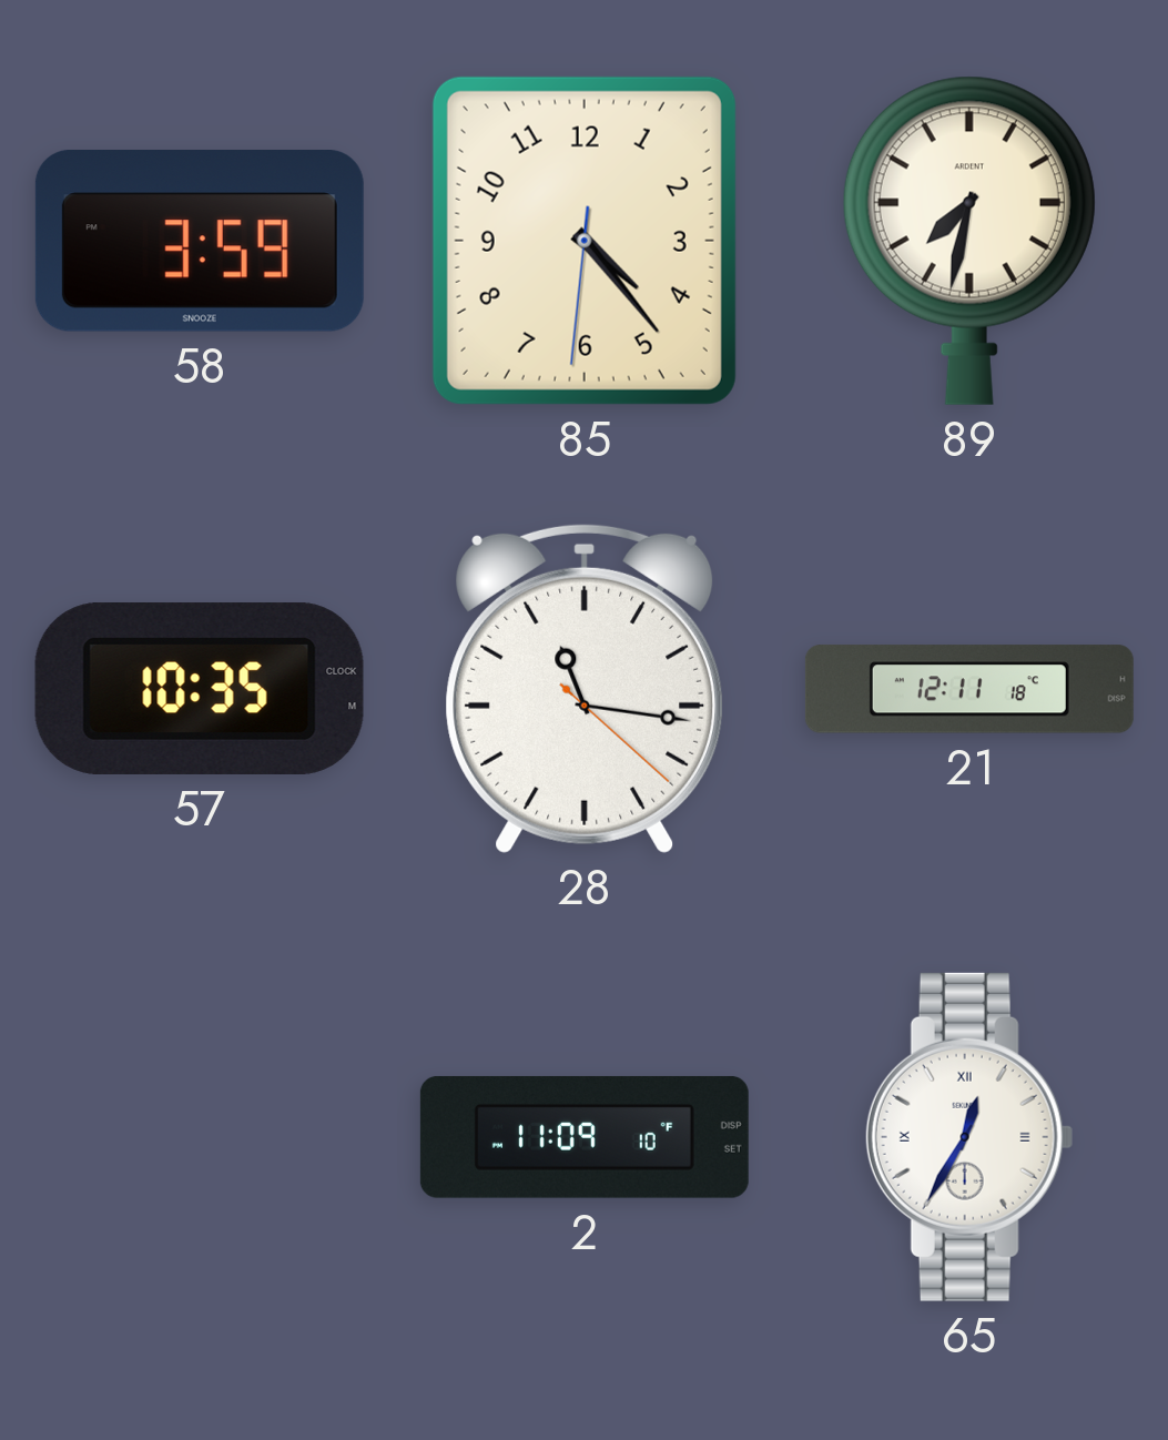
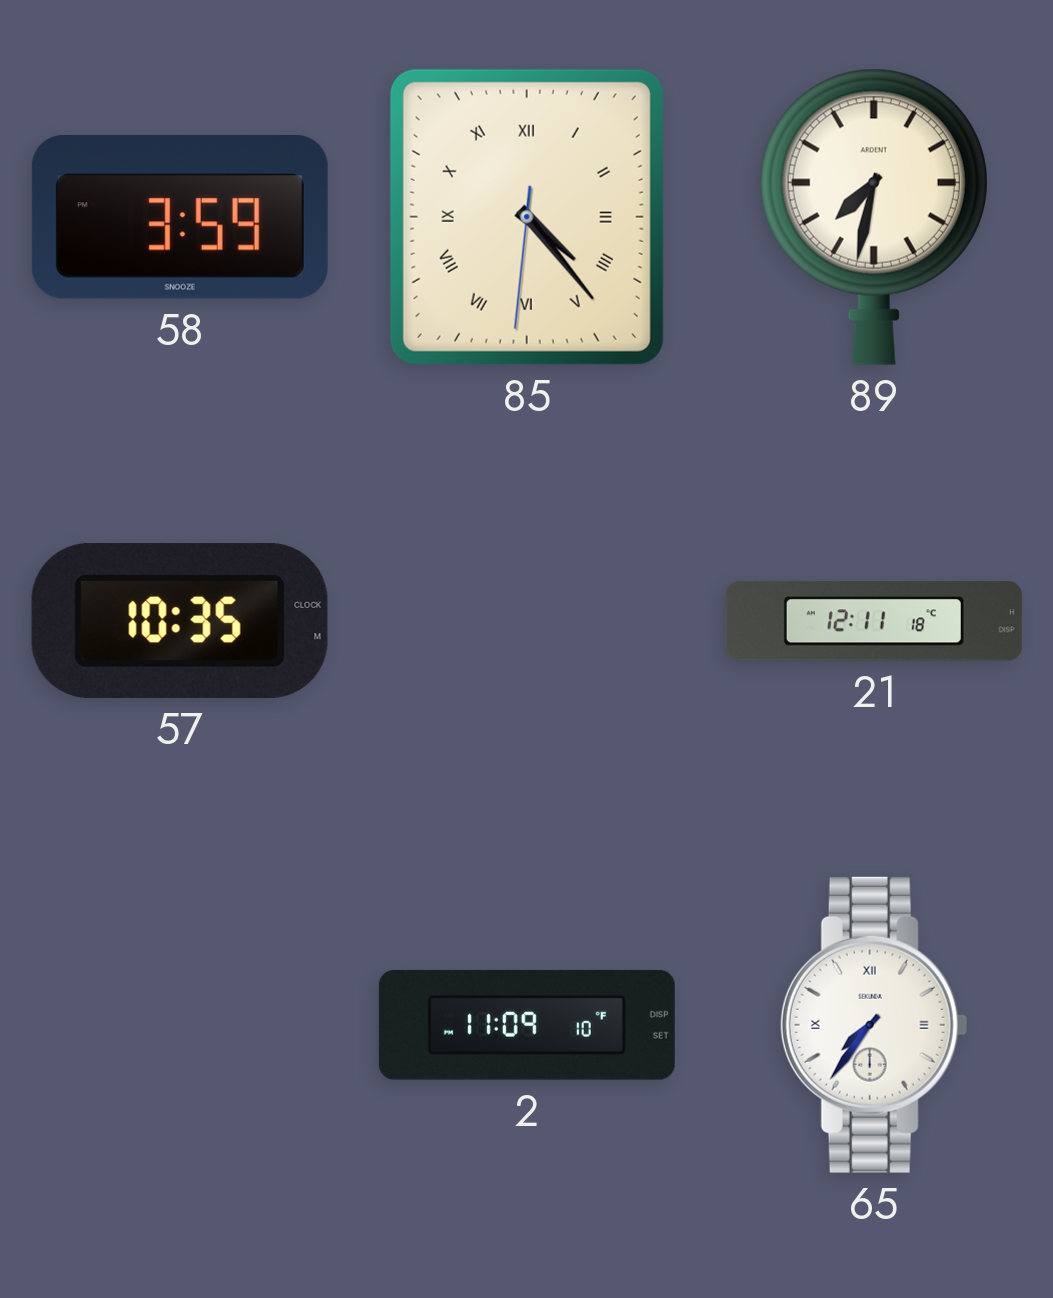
85 numerals: Arabic -> Roman
28: 11:16 -> none
65: 12:35 -> 7:36
